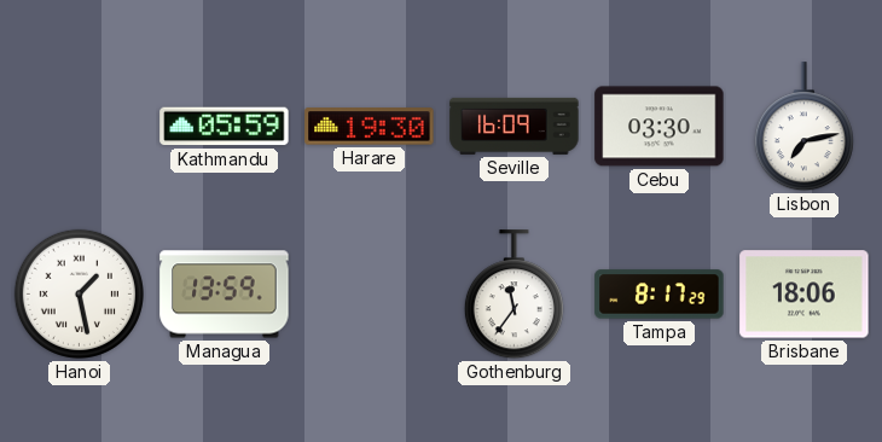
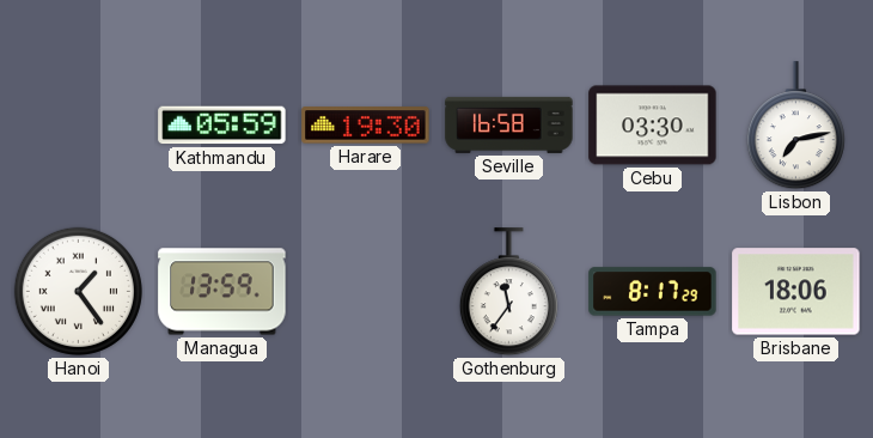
Seville: 16:09 -> 16:58
Hanoi: 1:28 -> 1:24
